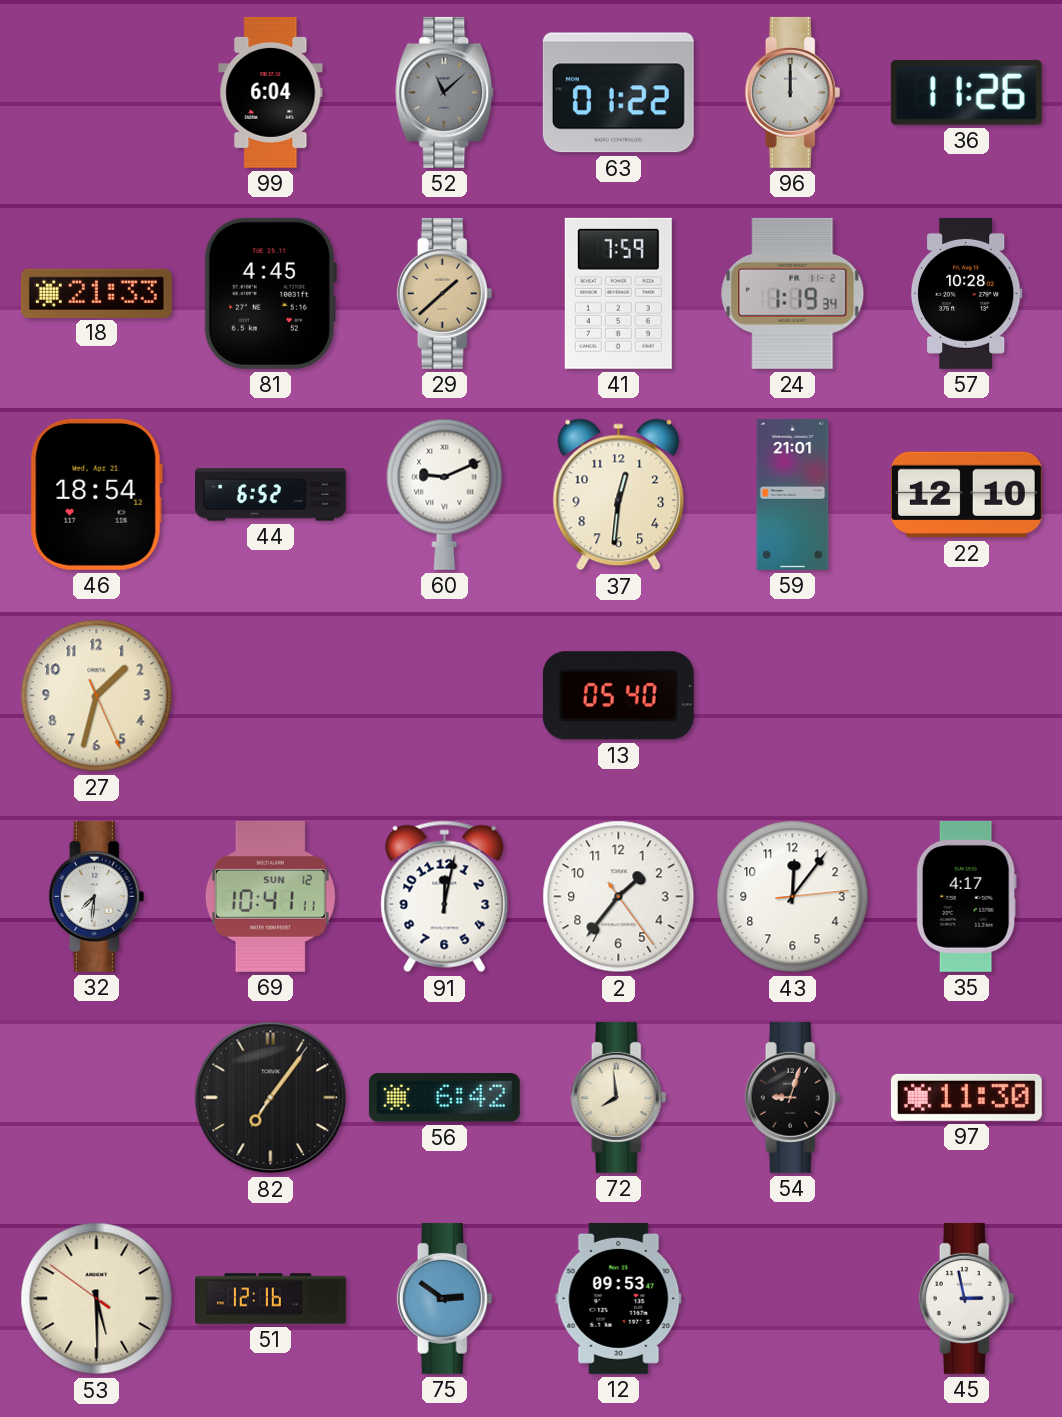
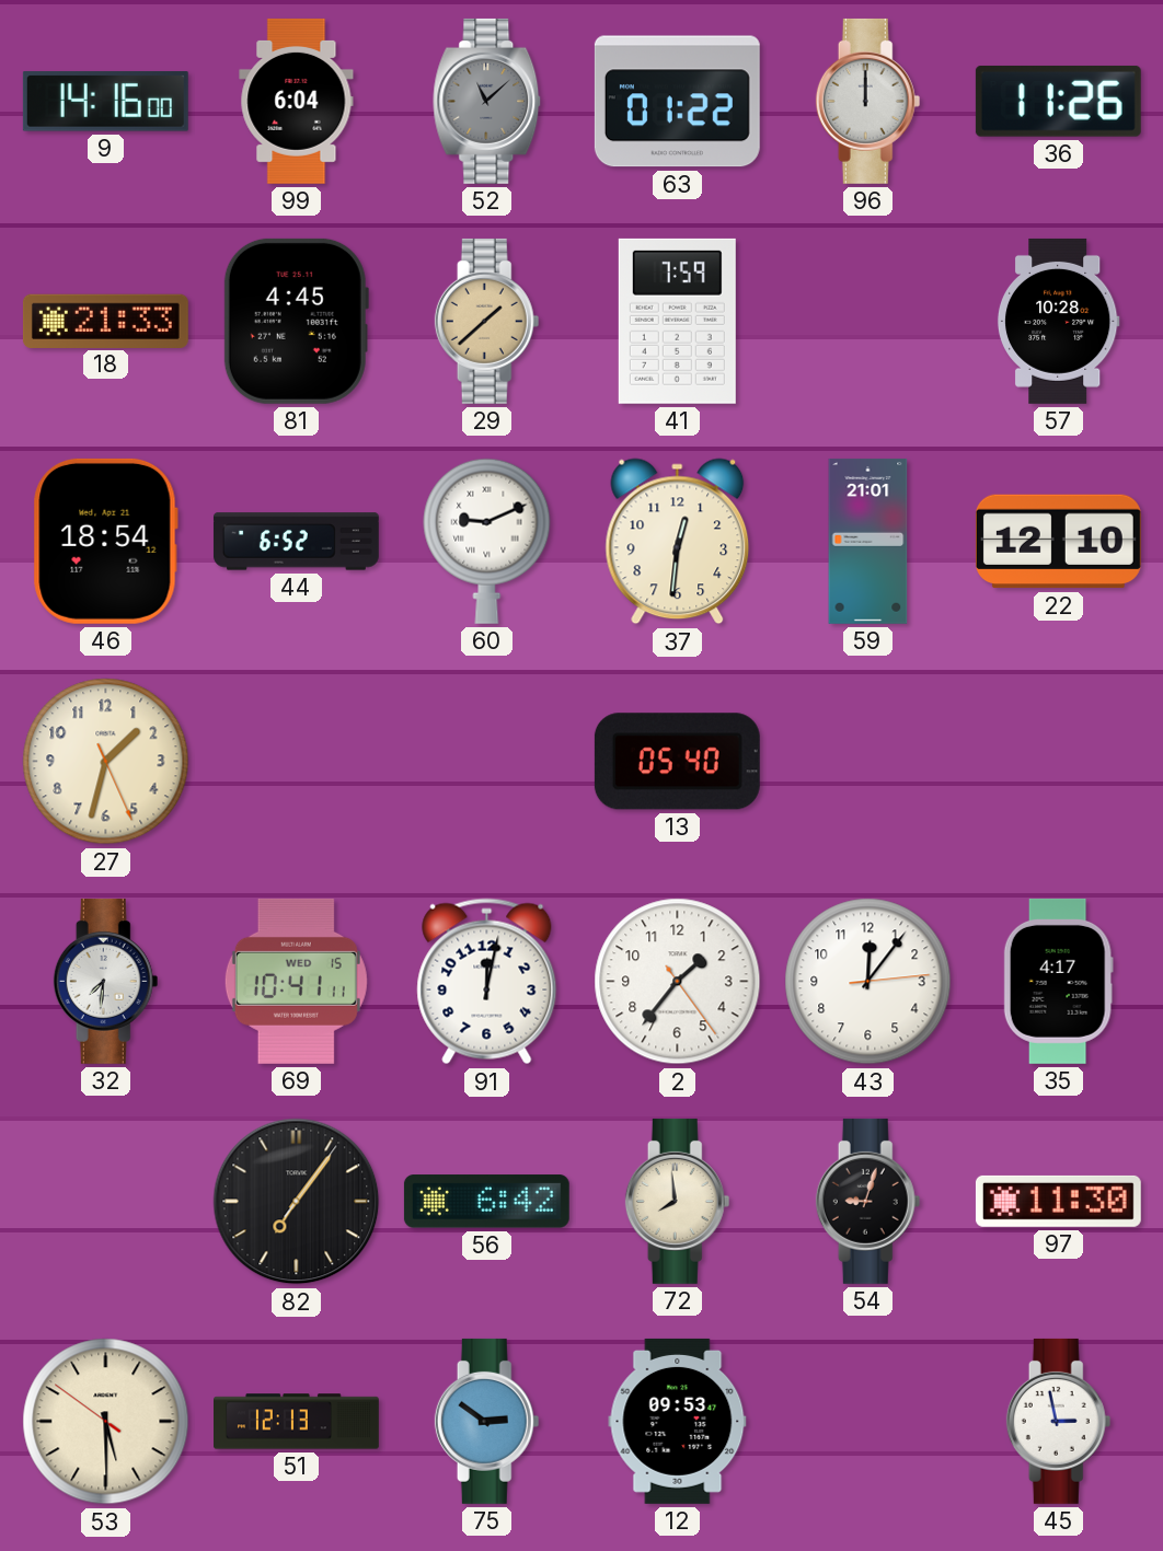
9: none -> 14:16
24: 1:19 -> none
69 date: SUN 12 -> WED 15
51: 12:16 -> 12:13
